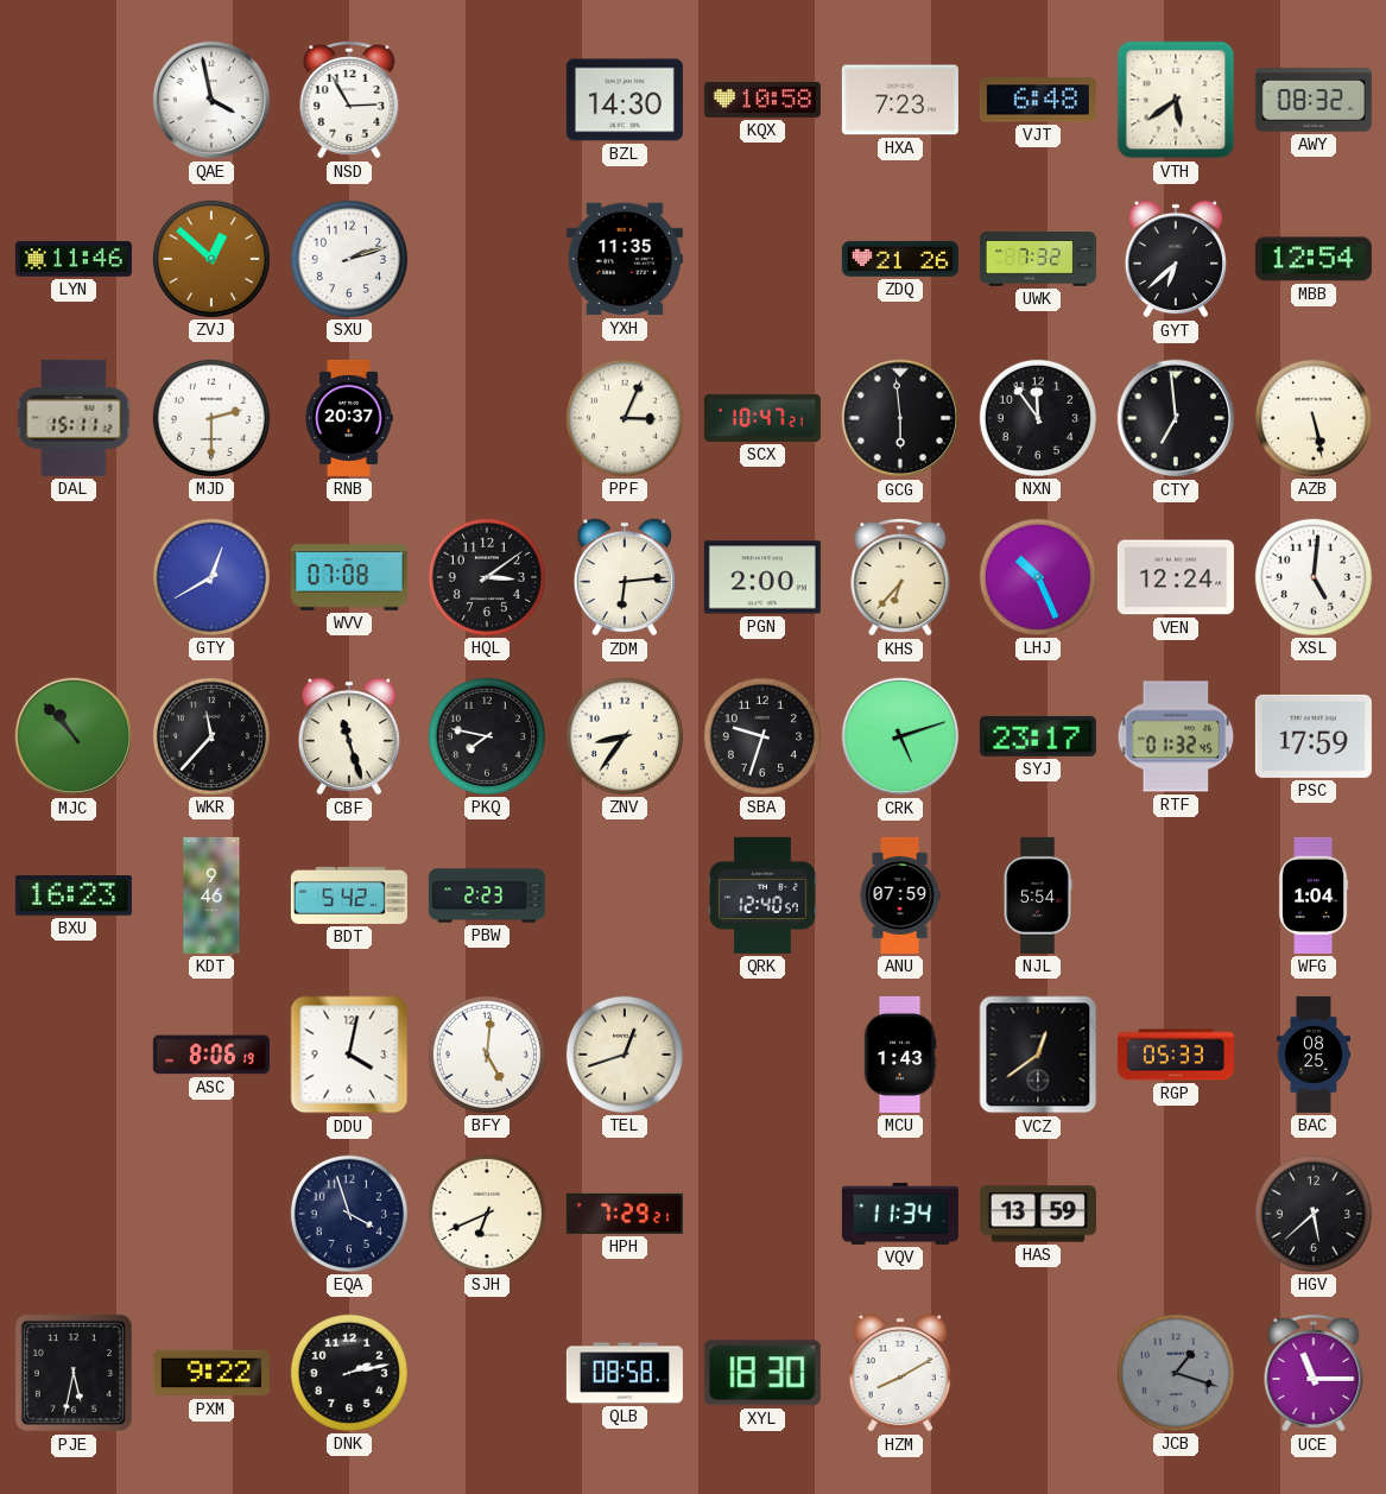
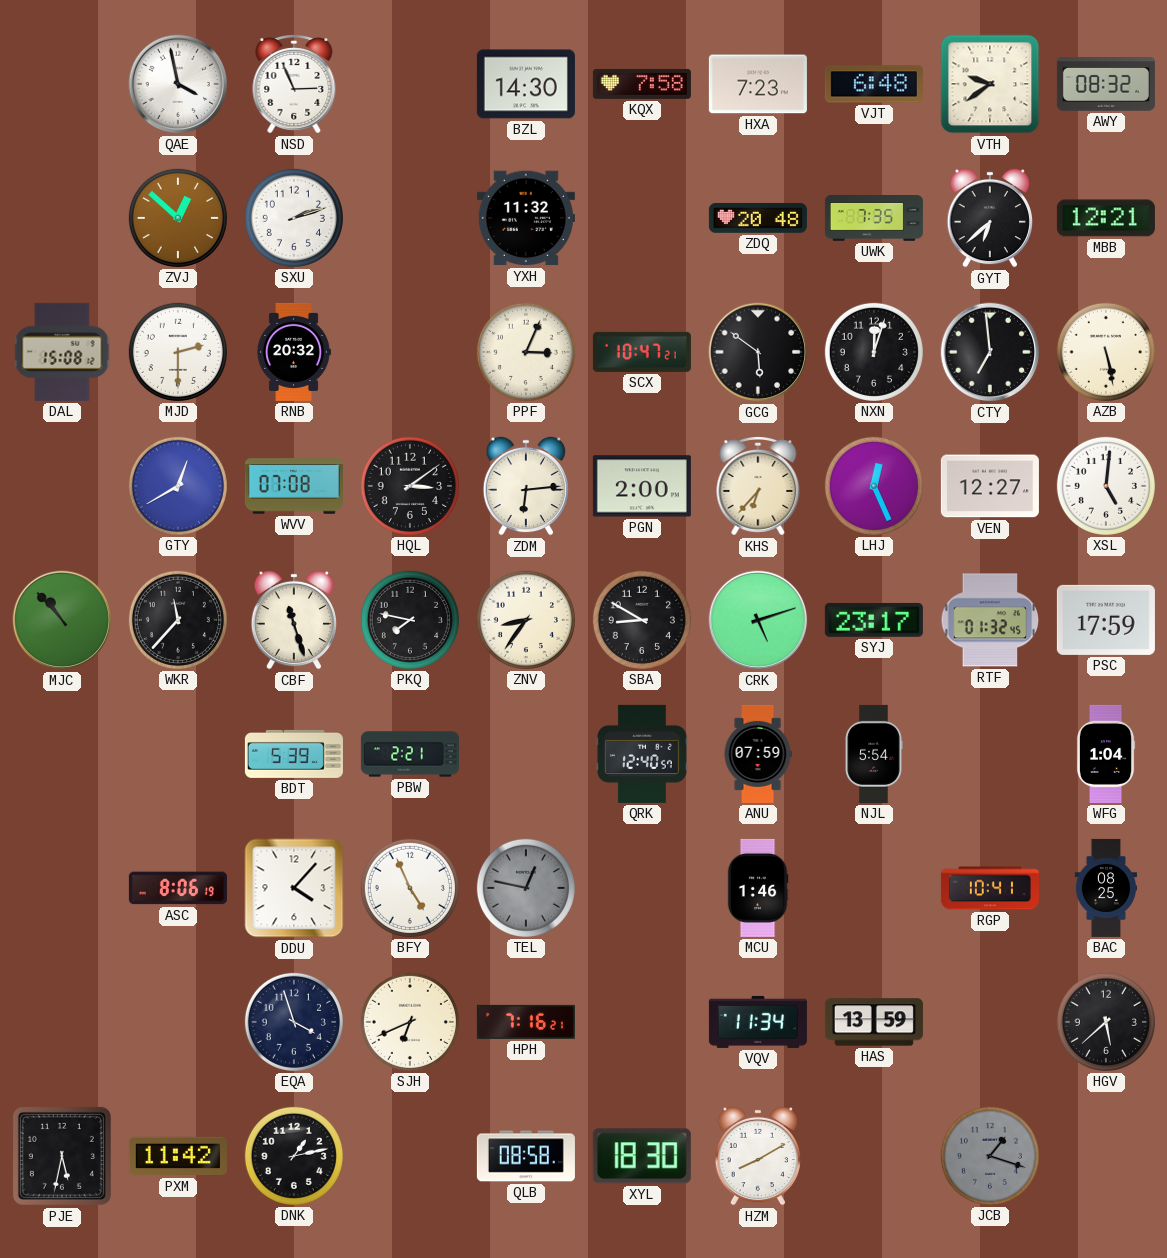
NSD: 2:55 -> 2:56
KQX: 10:58 -> 7:58
VTH: 5:39 -> 9:39
LYN: 11:46 -> none
YXH: 11:35 -> 11:32
ZDQ: 21:26 -> 20:48
UWK: 7:32 -> 7:35
MBB: 12:54 -> 12:21
DAL: 15:11 -> 15:08
RNB: 20:37 -> 20:32
GCG: 5:59 -> 5:51
NXN: 11:54 -> 12:03
LHJ: 10:26 -> 12:26
VEN: 12:24 -> 12:27
SBA: 9:33 -> 8:50
BXU: 16:23 -> none
KDT: 9:46 -> none
BDT: 5:42 -> 5:39
PBW: 2:23 -> 2:21
DDU: 4:02 -> 4:07
BFY: 5:01 -> 4:56
TEL: 12:42 -> 12:47
TEL dial: cream -> grey
MCU: 1:43 -> 1:46
VCZ: 12:39 -> none
RGP: 05:33 -> 10:41
HPH: 7:29 -> 7:16
PXM: 9:22 -> 11:42
DNK: 2:13 -> 1:13
UCE: 11:15 -> none
